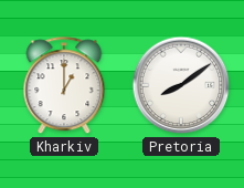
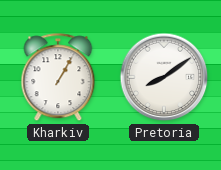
Kharkiv: 1:00 -> 1:05
